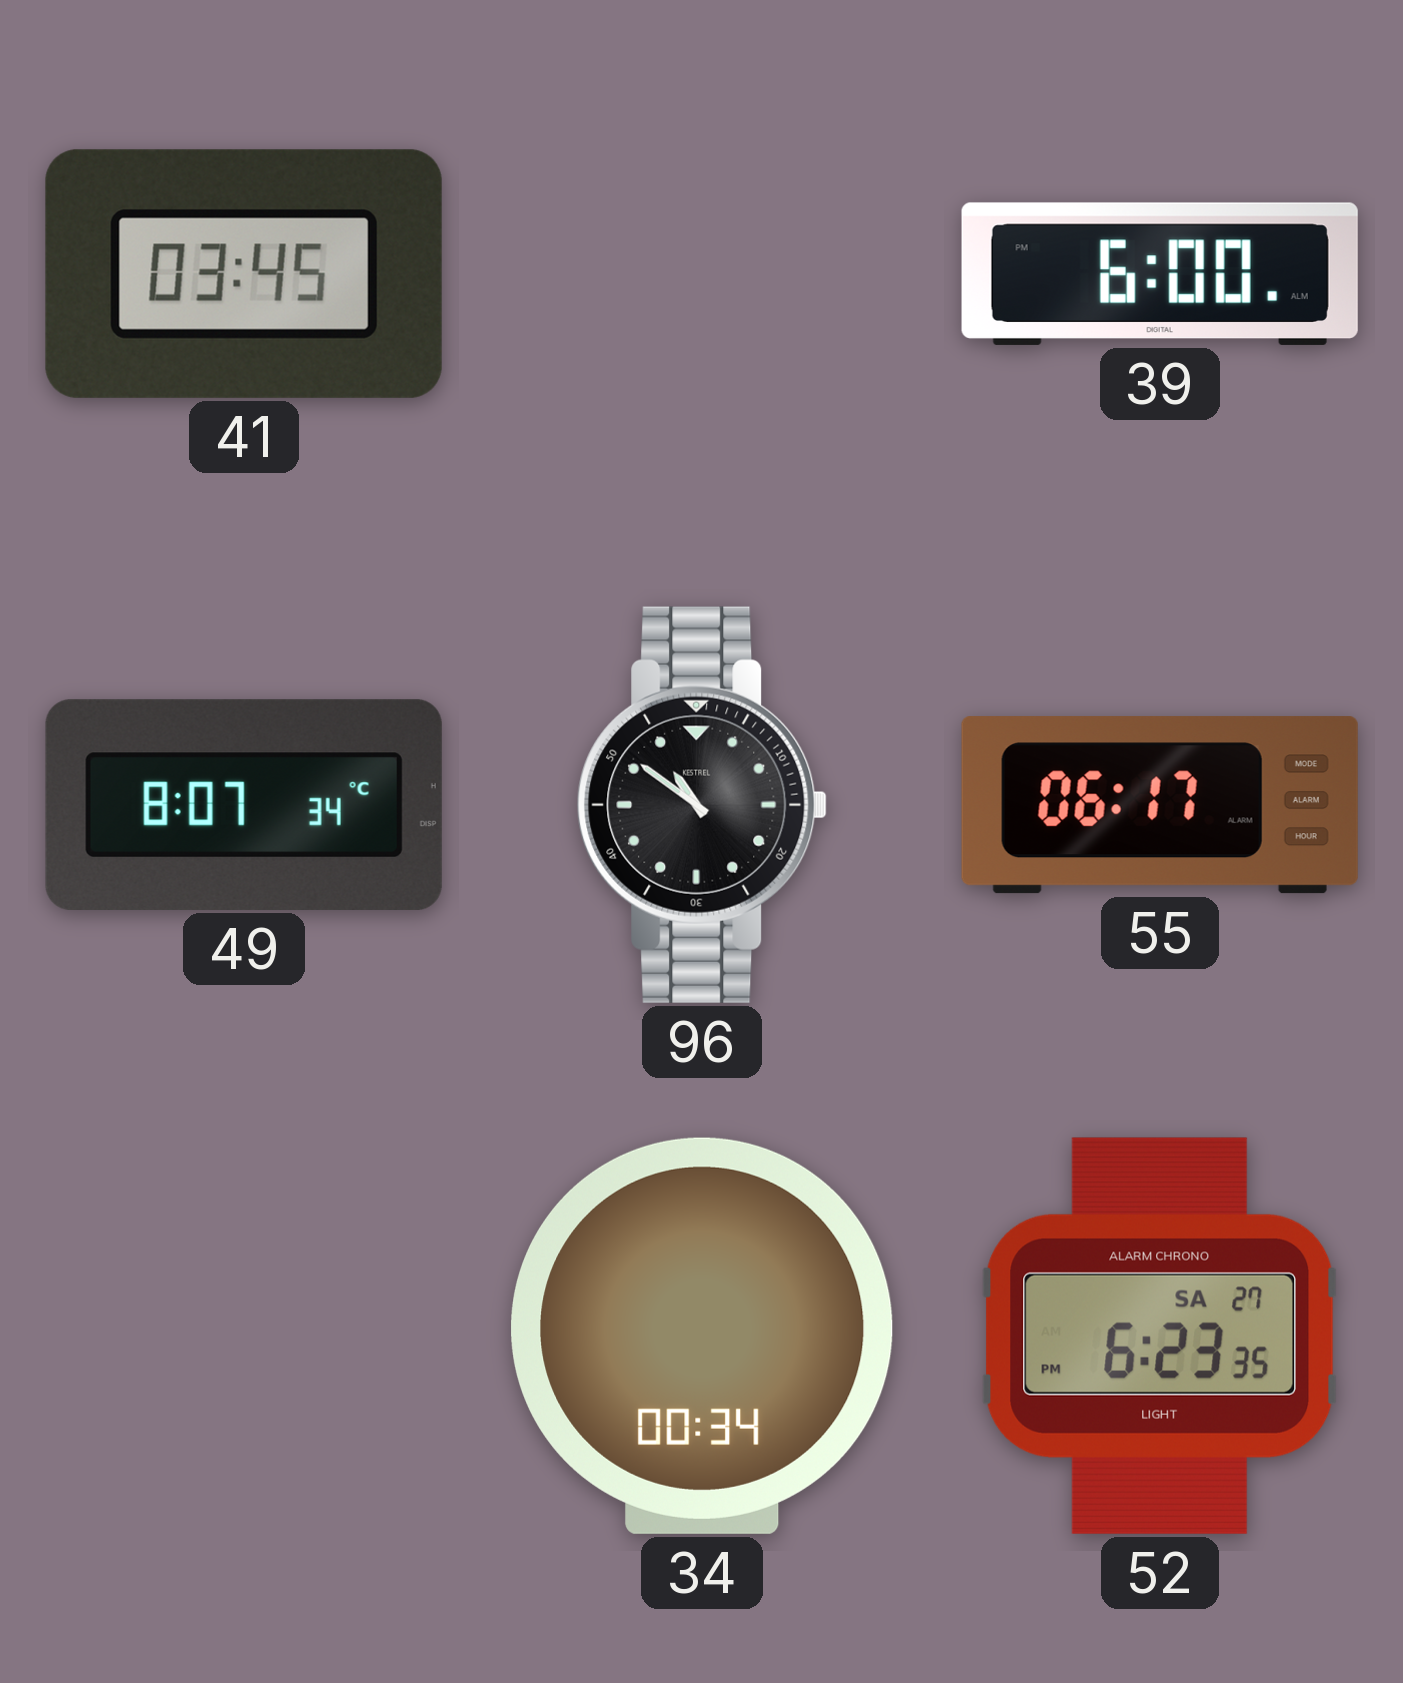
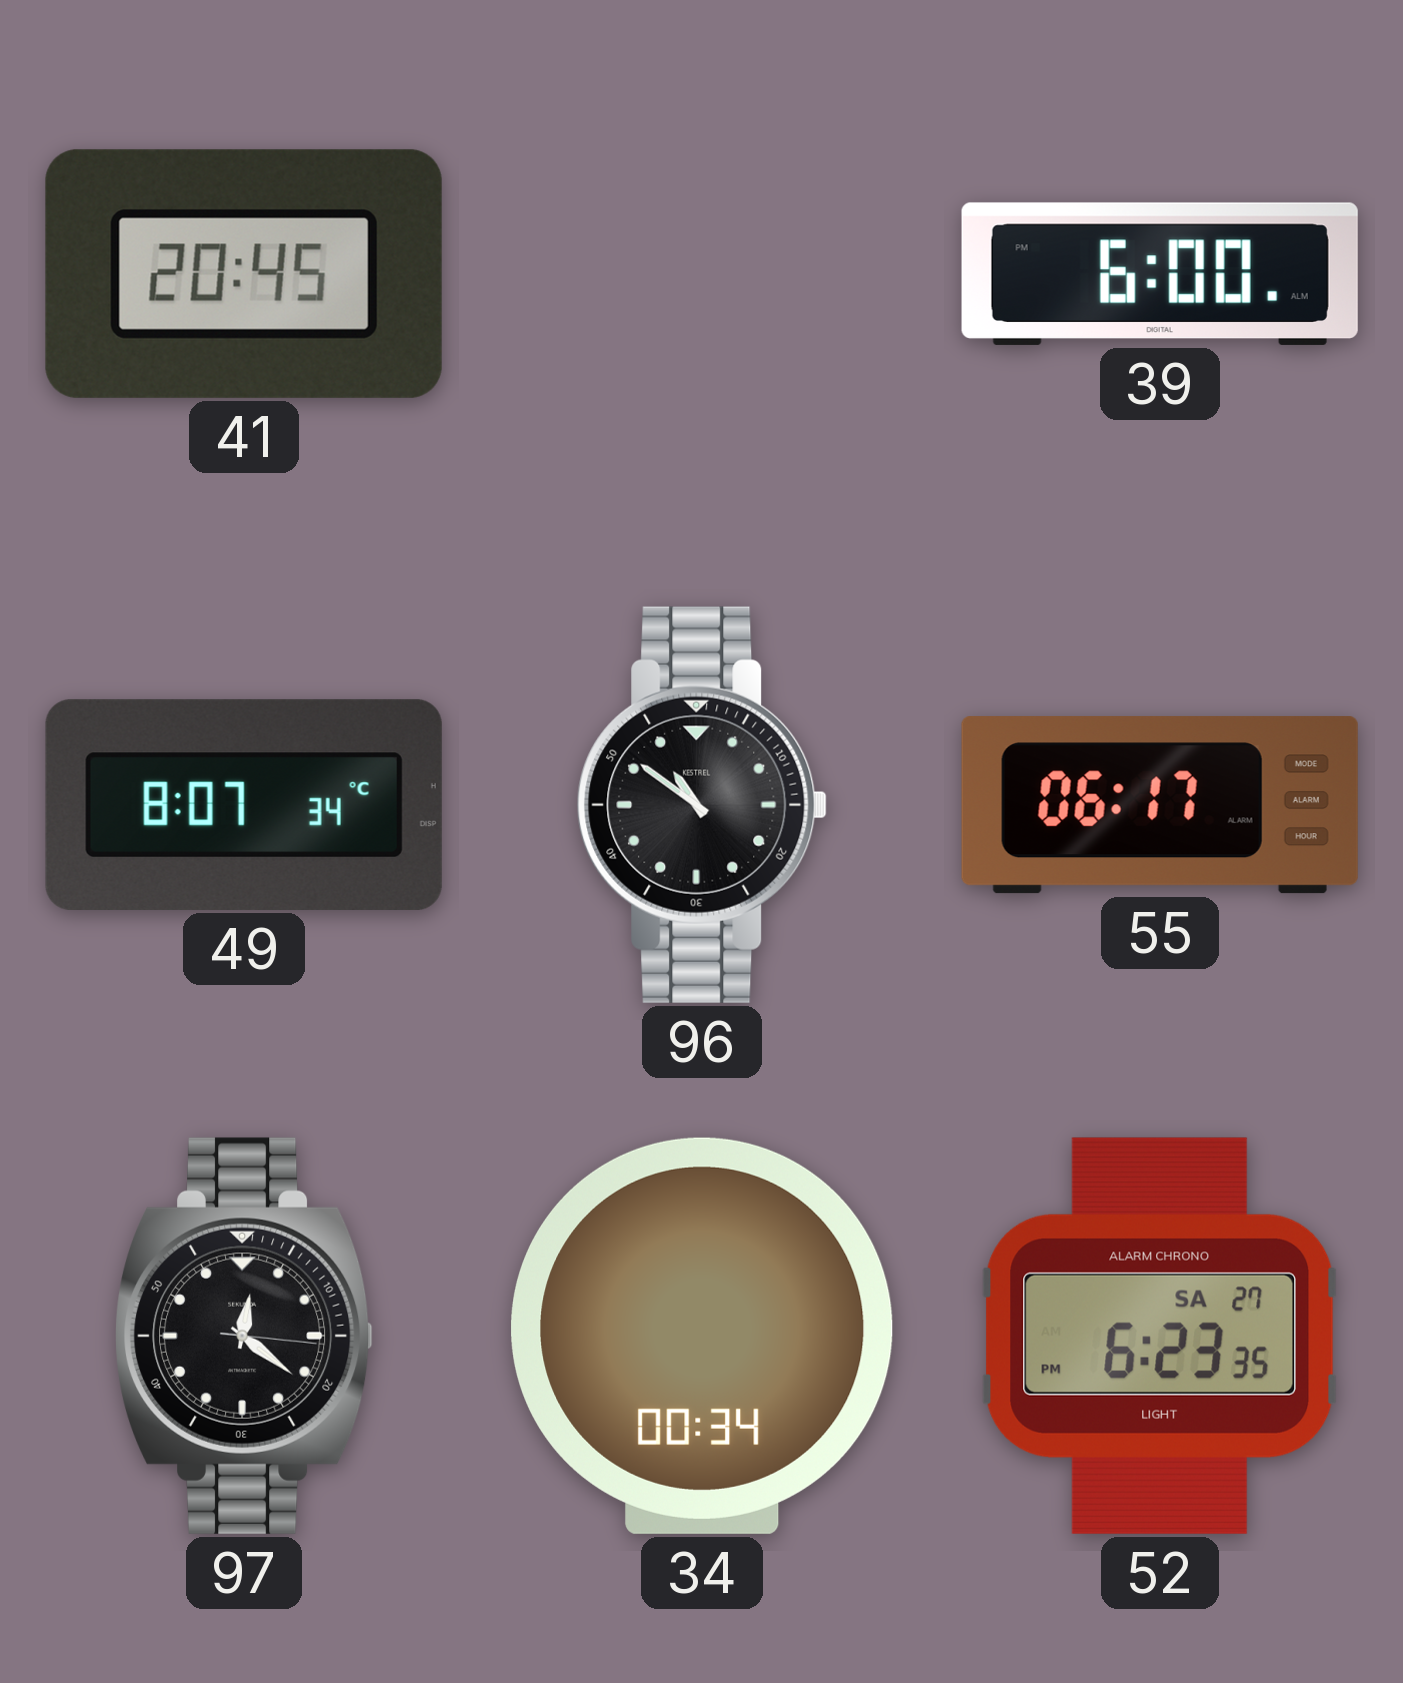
41: 03:45 -> 20:45
97: none -> 12:21
